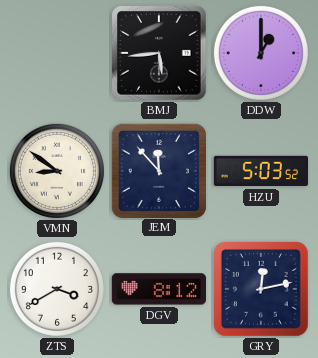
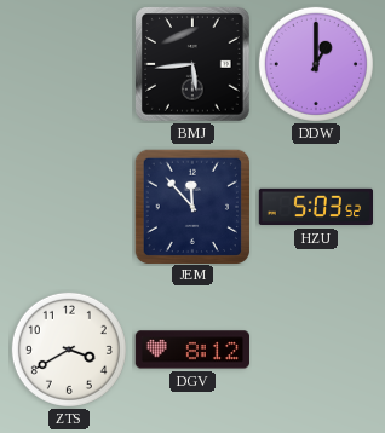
VMN: 8:51 -> none
GRY: 12:13 -> none
